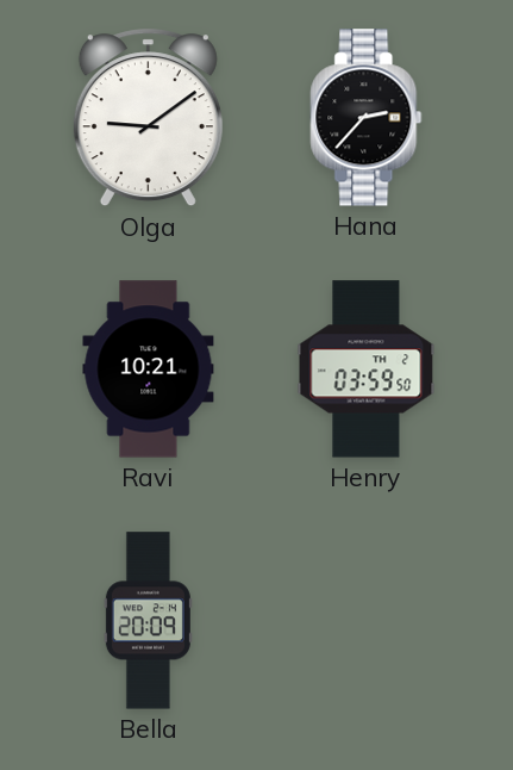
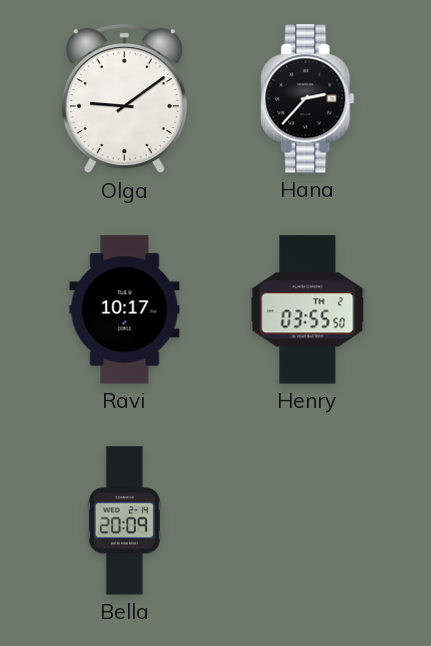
Ravi: 10:21 -> 10:17
Henry: 03:59 -> 03:55
